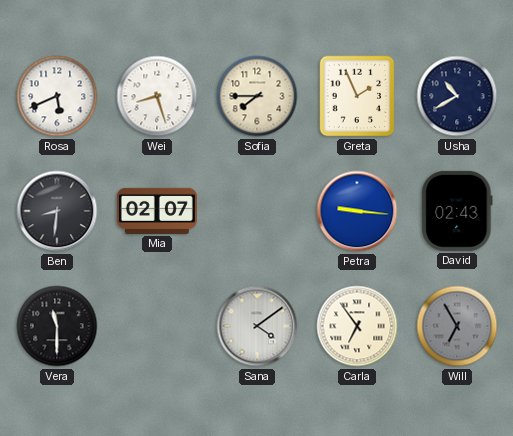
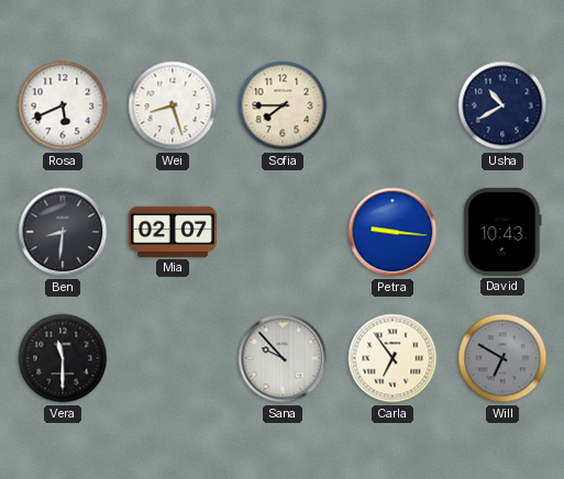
Greta: 1:56 -> none
David: 02:43 -> 10:43
Sana: 4:09 -> 9:53
Will: 6:55 -> 6:50
